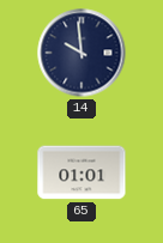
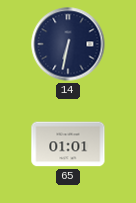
14: 9:59 -> 6:32
